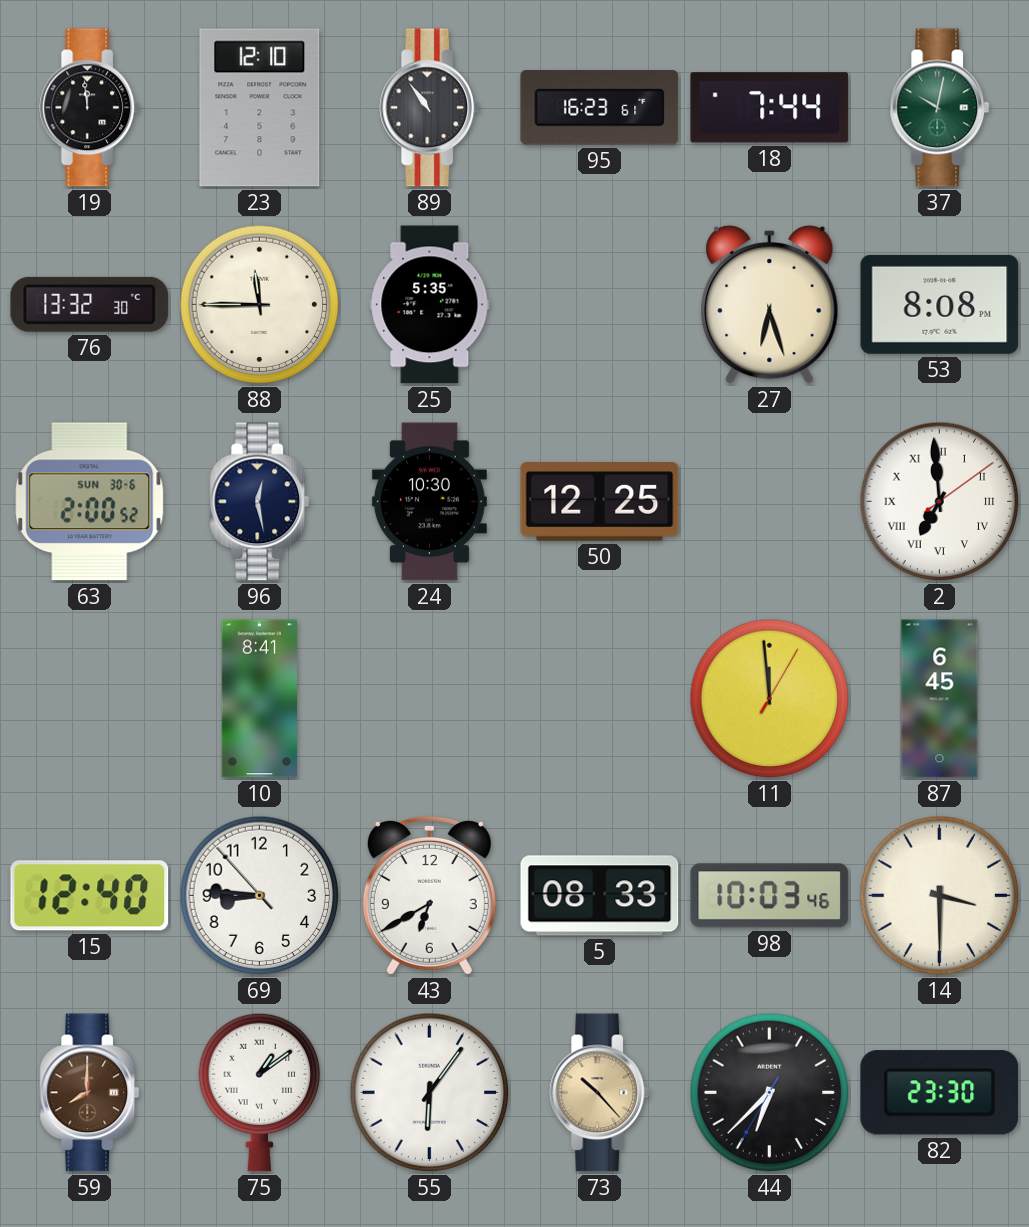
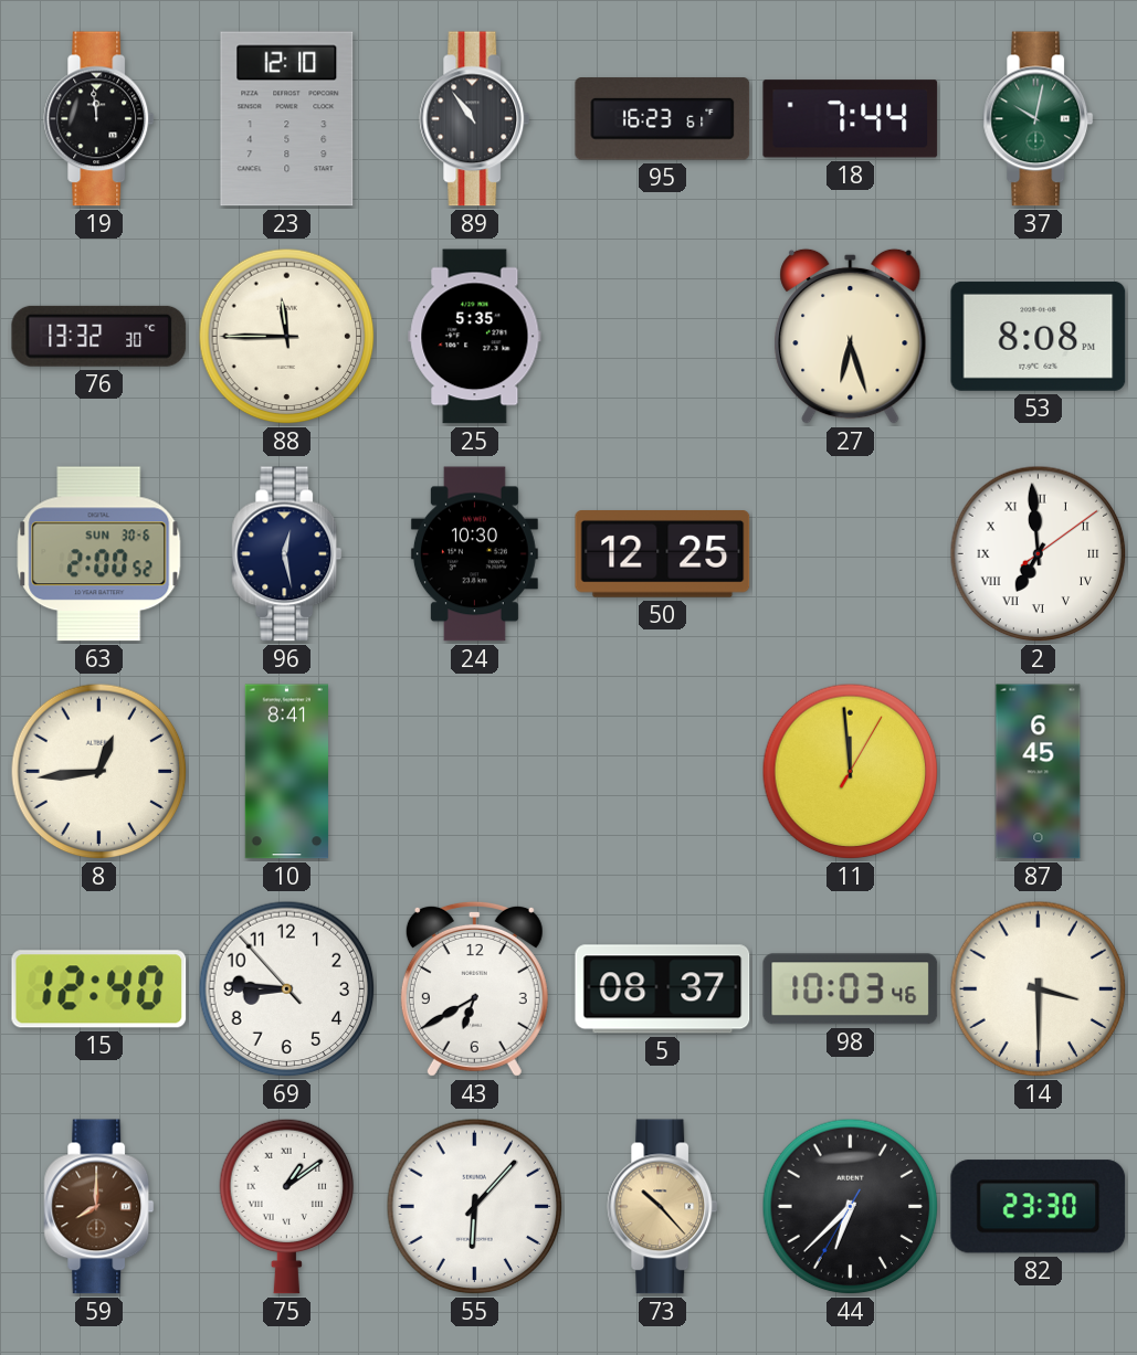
8: none -> 12:44
5: 08:33 -> 08:37
55: 6:06 -> 6:07
